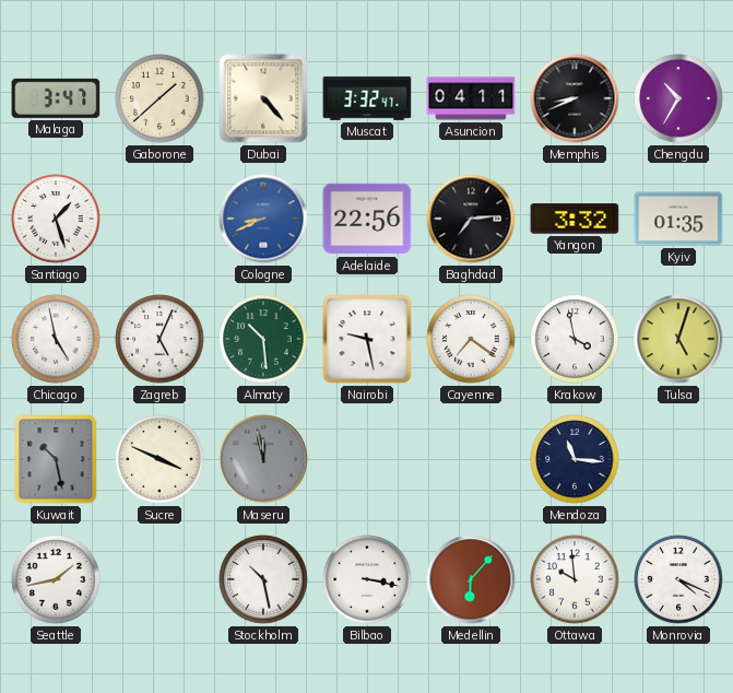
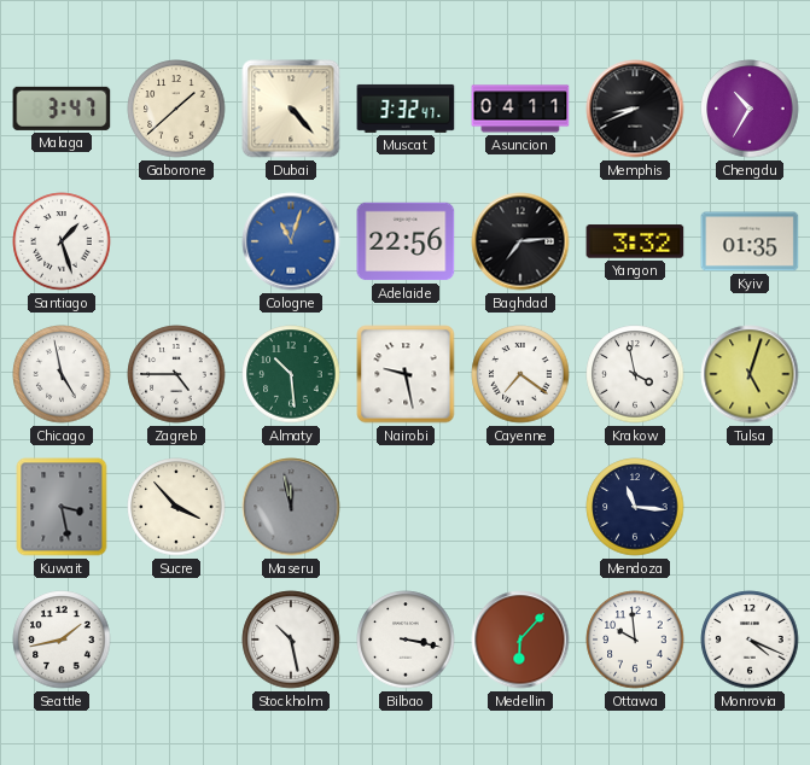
Cologne: 8:41 -> 11:03
Zagreb: 5:04 -> 4:45
Kuwait: 10:28 -> 3:28
Sucre: 3:49 -> 3:53
